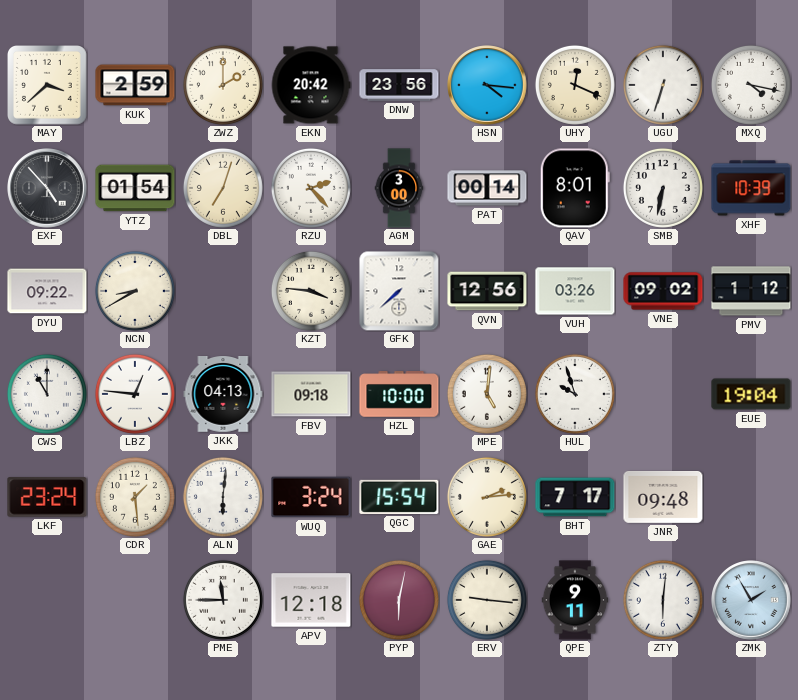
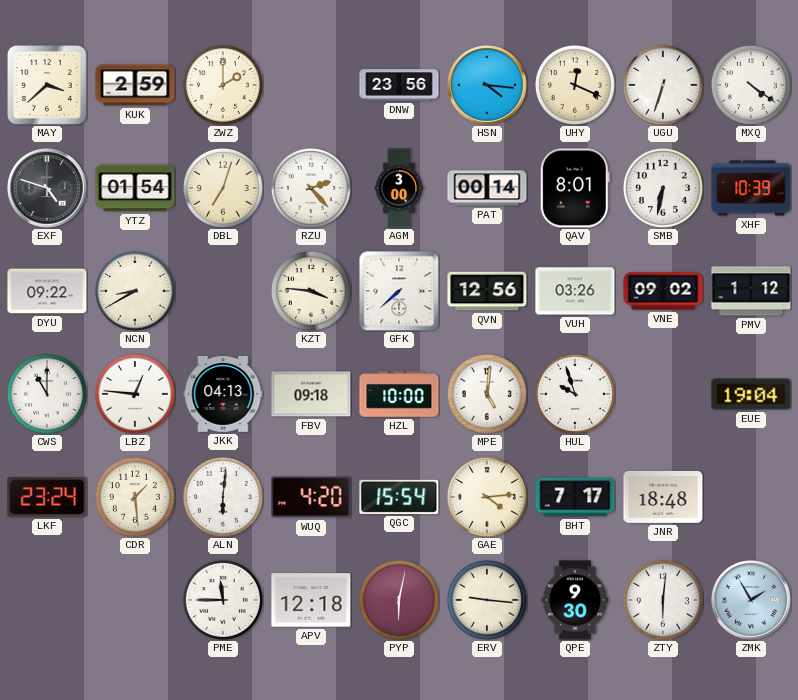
EKN: 20:42 -> none
MXQ: 4:17 -> 4:21
EXF: 4:53 -> 4:48
WUQ: 3:24 -> 4:20
GAE: 2:14 -> 4:14
JNR: 09:48 -> 18:48
QPE: 9:11 -> 9:30
